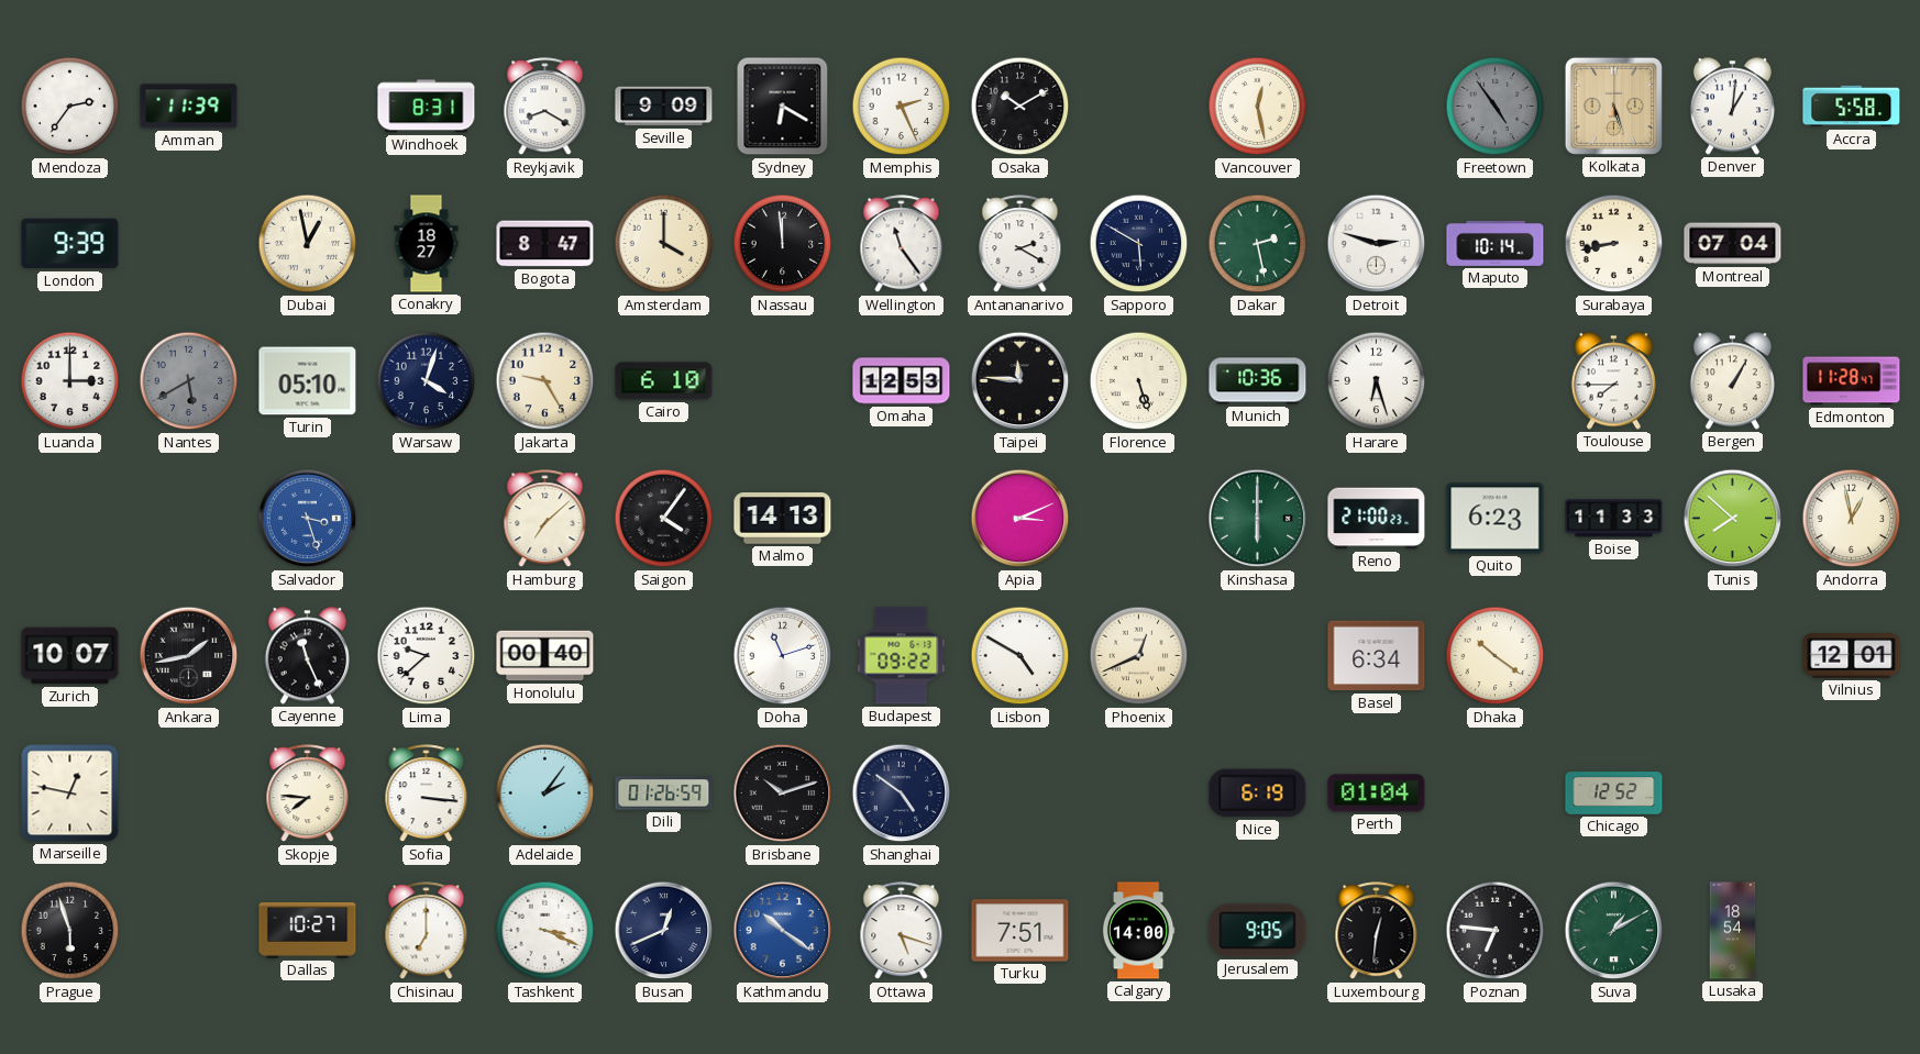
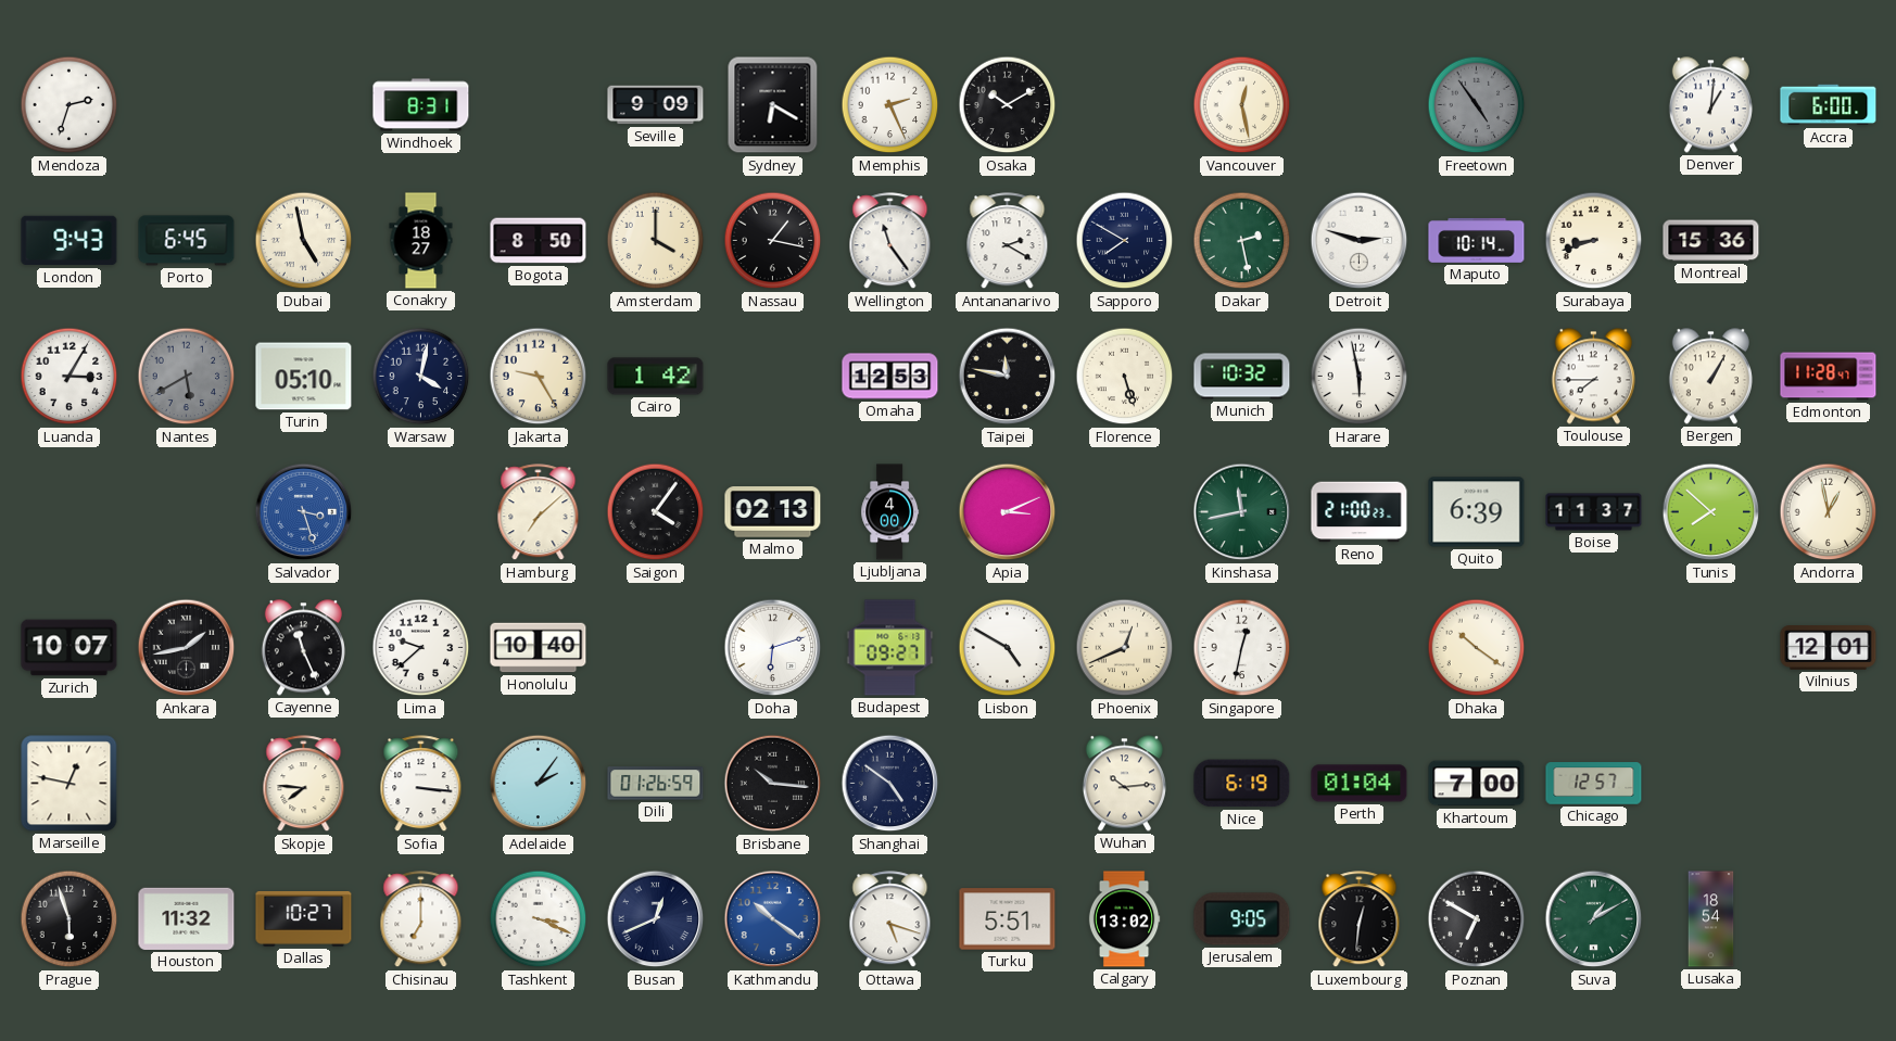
Mendoza: 2:36 -> 2:33
Amman: 11:39 -> none
Reykjavik: 8:20 -> none
Kolkata: 5:27 -> none
Accra: 5:58 -> 6:00
London: 9:39 -> 9:43
Porto: none -> 6:45
Dubai: 12:58 -> 4:58
Bogota: 8:47 -> 8:50
Nassau: 11:59 -> 1:17
Sapporo: 5:50 -> 7:50
Surabaya: 8:43 -> 8:42
Montreal: 07:04 -> 15:36
Luanda: 3:00 -> 3:05
Warsaw: 4:03 -> 4:02
Cairo: 6:10 -> 1:42
Taipei: 11:46 -> 11:47
Munich: 10:36 -> 10:32
Harare: 6:27 -> 5:58
Malmo: 14:13 -> 02:13
Ljubljana: none -> 4:00
Kinshasa: 6:00 -> 11:43
Quito: 6:23 -> 6:39
Boise: 11:33 -> 11:37
Honolulu: 00:40 -> 10:40
Doha: 11:12 -> 6:12
Budapest: 09:22 -> 09:27
Singapore: none -> 12:32
Basel: 6:34 -> none
Brisbane: 10:12 -> 10:16
Wuhan: none -> 10:14
Khartoum: none -> 7:00
Chicago: 12:52 -> 12:57
Houston: none -> 11:32
Turku: 7:51 -> 5:51
Calgary: 14:00 -> 13:02
Poznan: 6:46 -> 6:50
